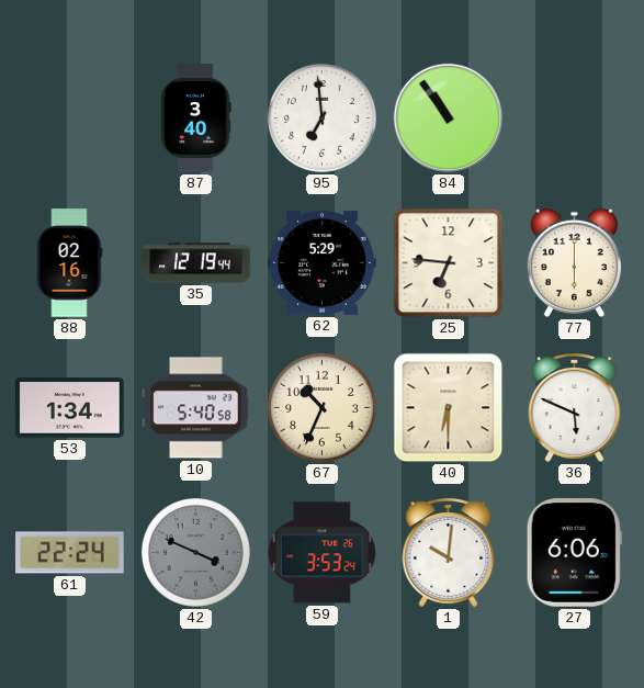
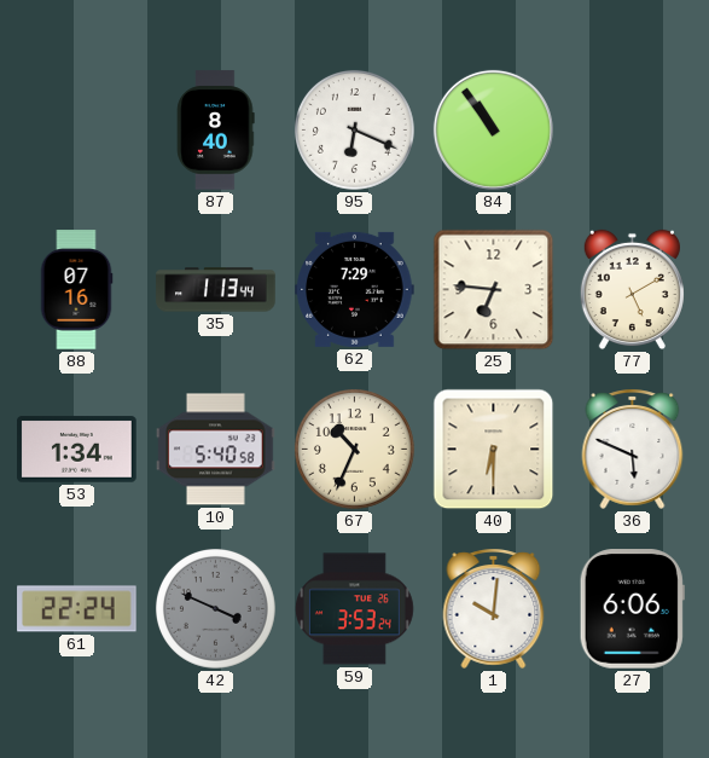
87: 3:40 -> 8:40
95: 6:59 -> 6:19
88: 02:16 -> 07:16
35: 12:19 -> 1:13
62: 5:29 -> 7:29
77: 6:00 -> 5:10
